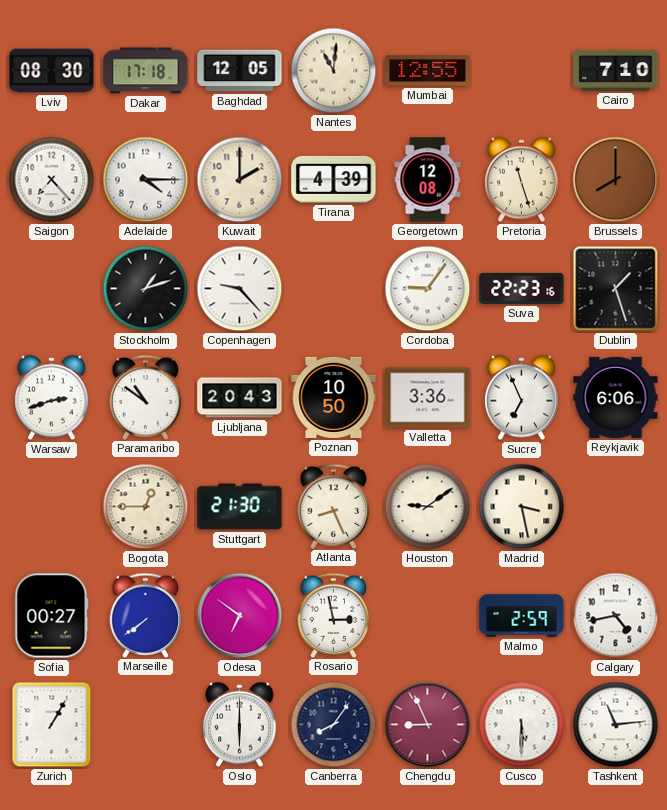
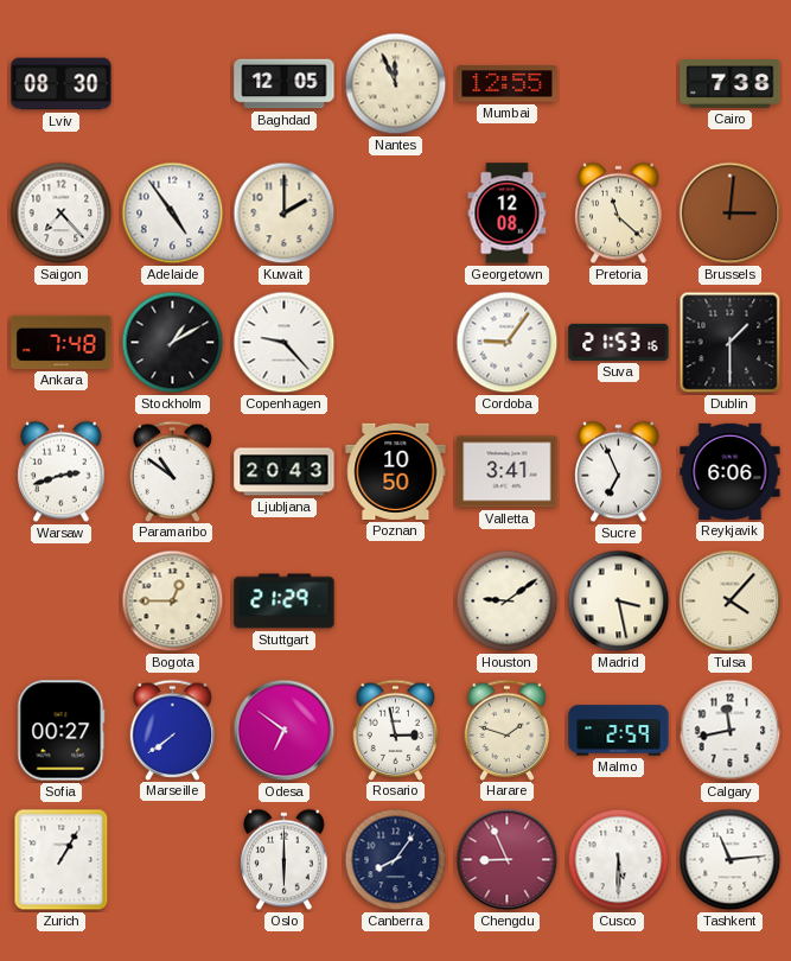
Dakar: 17:18 -> none
Nantes: 11:01 -> 11:56
Cairo: 7:10 -> 7:38
Adelaide: 4:15 -> 4:54
Tirana: 4:39 -> none
Pretoria: 11:27 -> 11:22
Brussels: 8:00 -> 3:01
Ankara: none -> 7:48
Stockholm: 1:12 -> 1:10
Suva: 22:23 -> 21:53
Dublin: 1:27 -> 1:30
Valletta: 3:36 -> 3:41
Stuttgart: 21:30 -> 21:29
Atlanta: 8:26 -> none
Tulsa: none -> 4:07
Harare: none -> 1:48
Calgary: 4:43 -> 11:43
